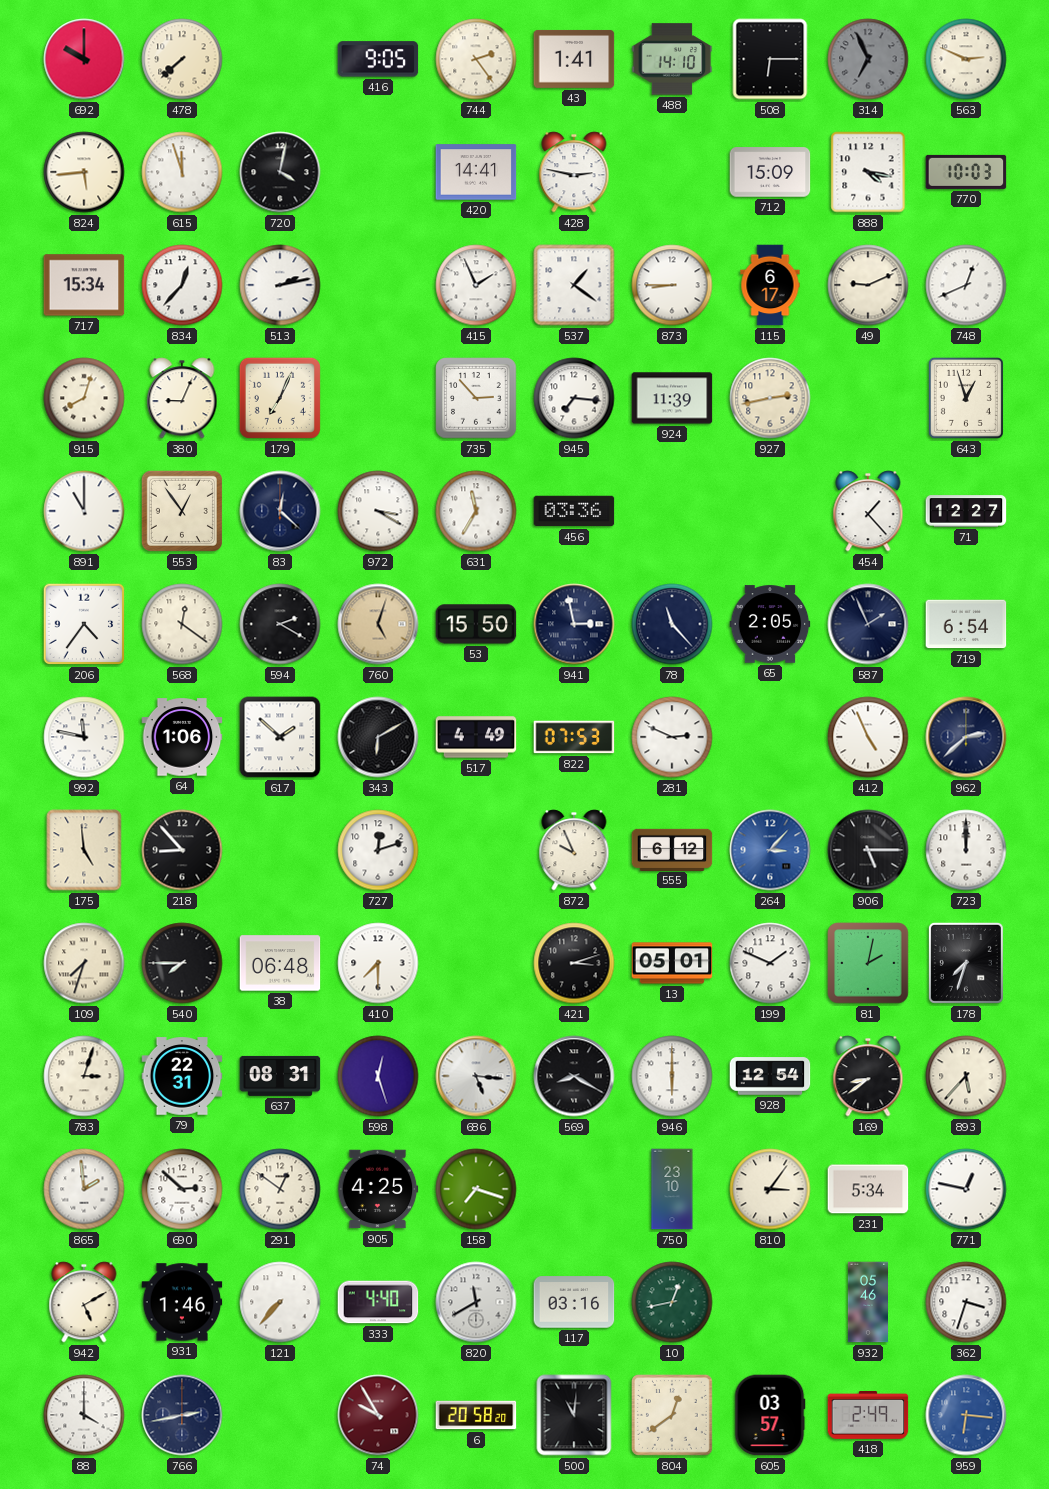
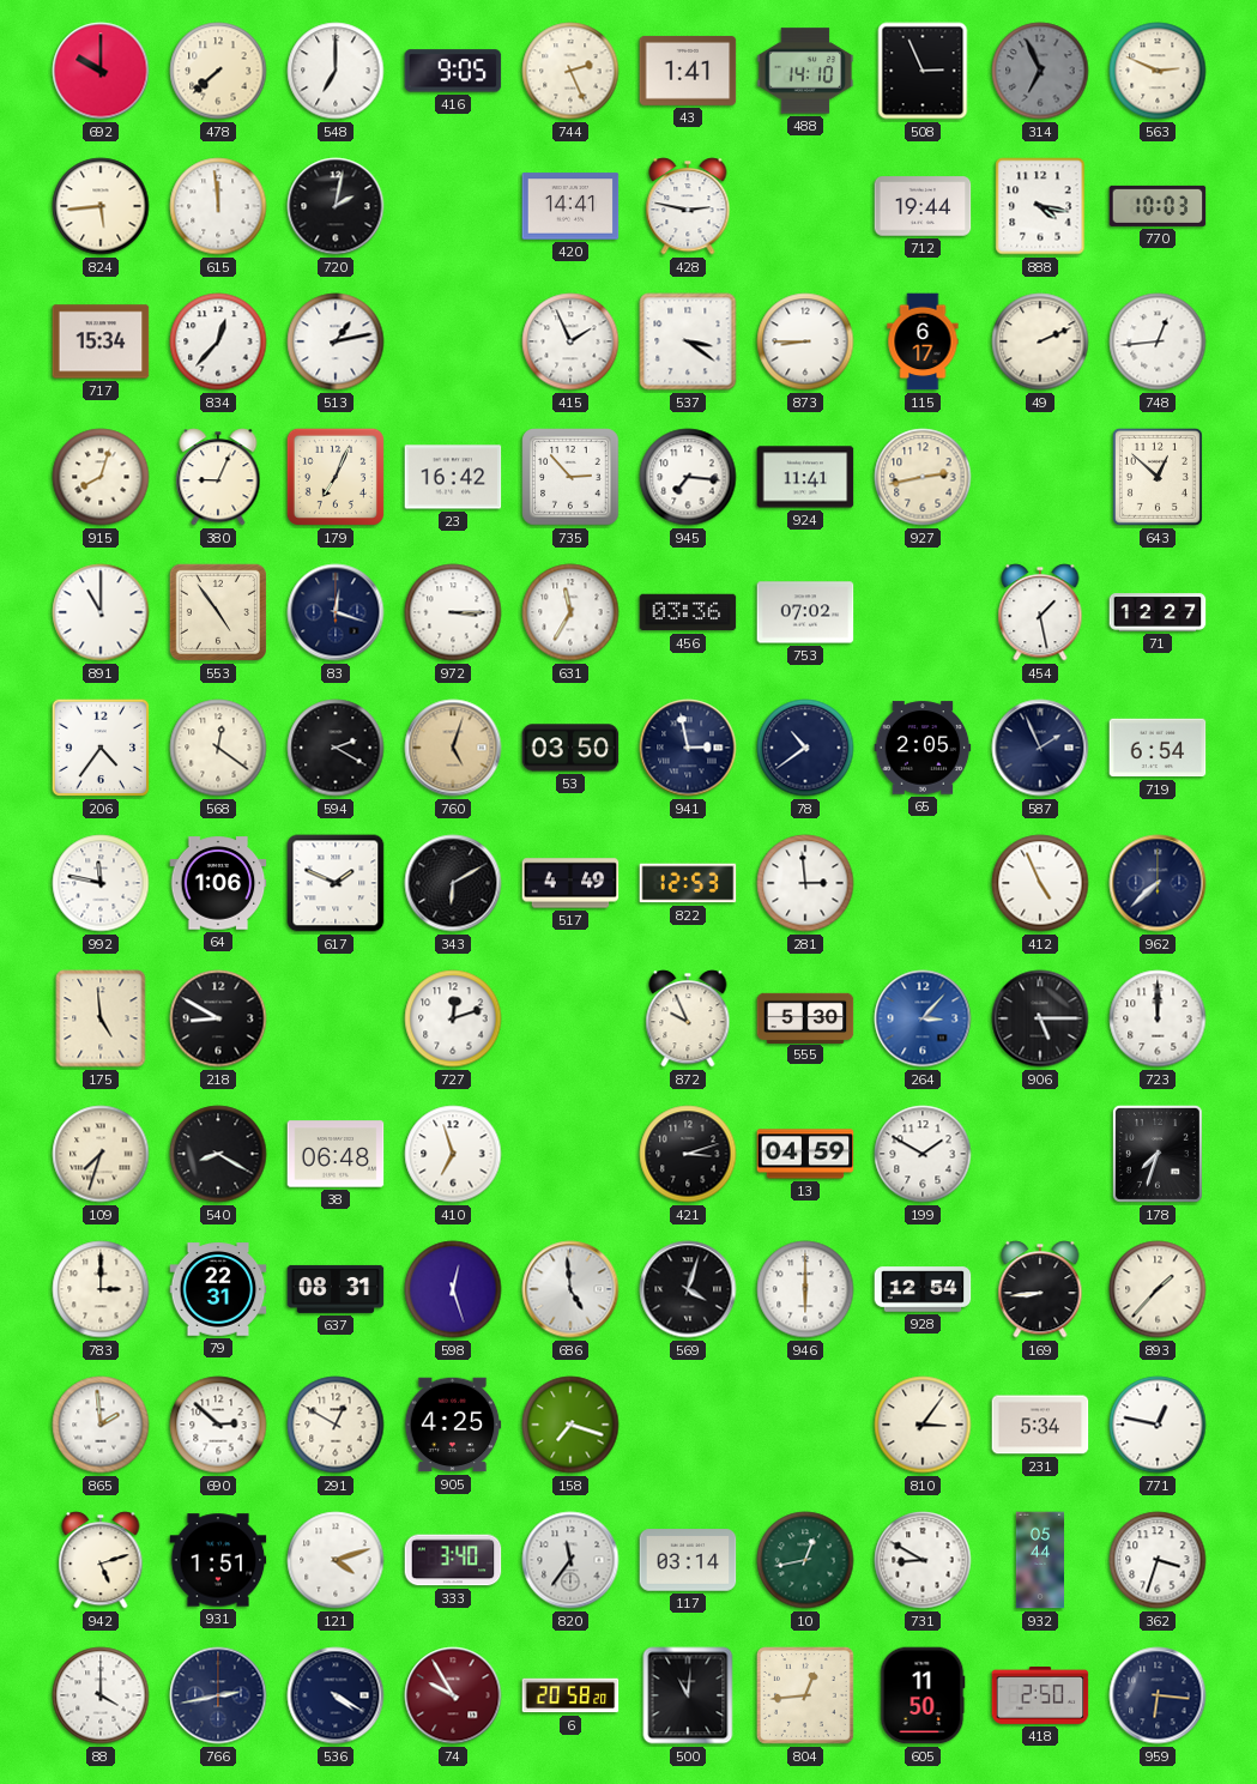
548: none -> 7:00
744: 2:24 -> 2:26
508: 6:15 -> 2:56
615: 11:57 -> 11:59
720: 4:02 -> 2:02
712: 15:09 -> 19:44
513: 2:13 -> 1:13
537: 1:21 -> 3:21
49: 9:11 -> 2:11
748: 12:41 -> 12:44
23: none -> 16:42
924: 11:39 -> 11:41
643: 12:57 -> 12:52
553: 12:54 -> 4:54
83: 12:22 -> 12:18
972: 3:20 -> 3:15
753: none -> 07:02
454: 1:23 -> 1:28
53: 15:50 -> 03:50
78: 11:23 -> 10:39
617: 1:52 -> 1:49
822: 07:53 -> 12:53
281: 2:49 -> 2:59
962: 2:38 -> 7:38
218: 8:53 -> 8:50
555: 6:12 -> 5:30
540: 7:45 -> 8:20
410: 7:30 -> 6:57
13: 05:01 -> 04:59
199: 1:49 -> 1:50
81: 2:02 -> none
783: 3:03 -> 3:00
686: 5:16 -> 4:59
569: 8:20 -> 4:03
169: 8:39 -> 8:44
893: 5:37 -> 1:37
291: 12:51 -> 12:50
750: 23:10 -> none
942: 5:10 -> 5:12
931: 1:46 -> 1:51
121: 7:37 -> 4:12
333: 4:40 -> 3:40
820: 11:40 -> 11:36
117: 03:16 -> 03:14
731: none -> 8:50
932: 05:46 -> 05:44
536: none -> 4:20
804: 12:39 -> 12:44
605: 03:57 -> 11:50
418: 2:49 -> 2:50
959 dial: blue -> navy
